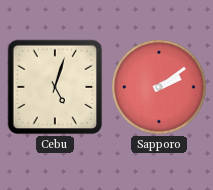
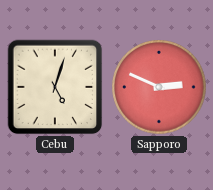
Sapporo: 2:09 -> 2:49
